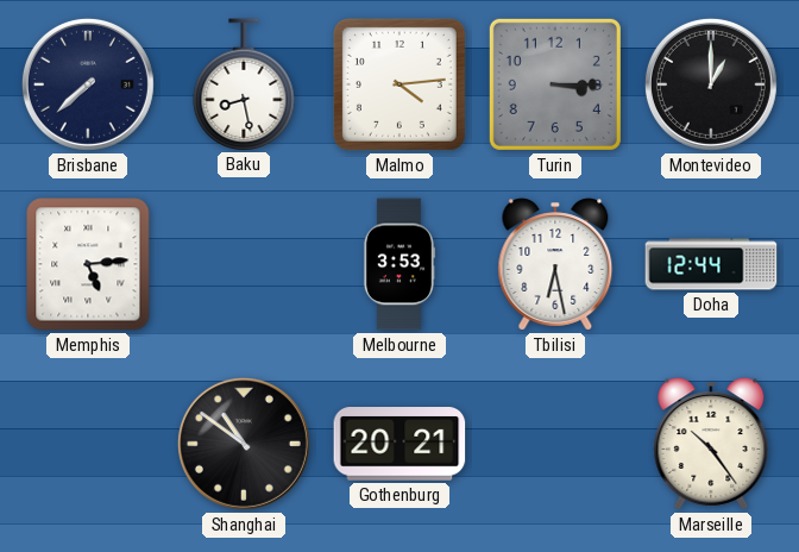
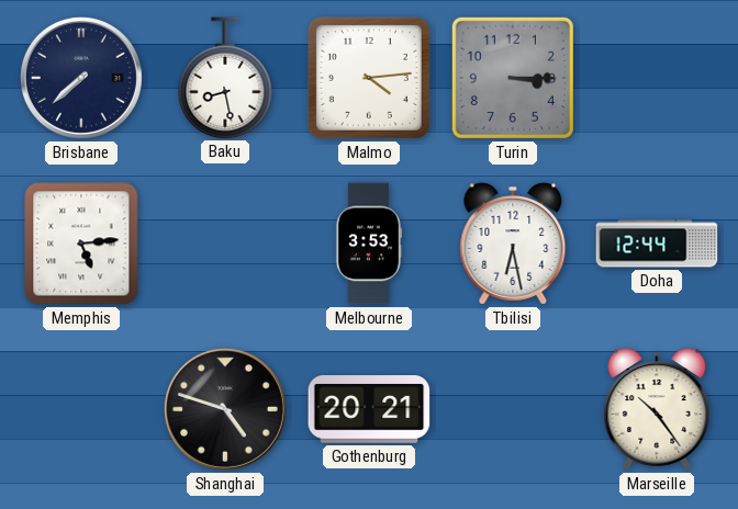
Montevideo: 1:00 -> none
Shanghai: 10:51 -> 4:48
